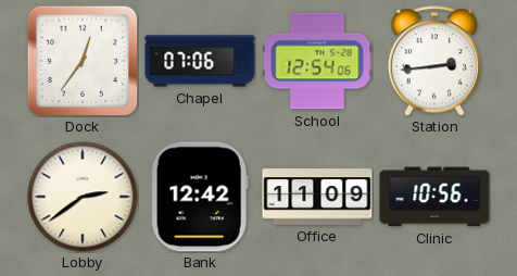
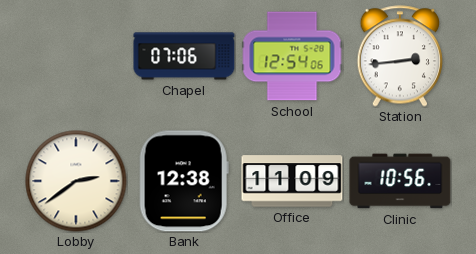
Dock: 12:36 -> none
Bank: 12:42 -> 12:38
